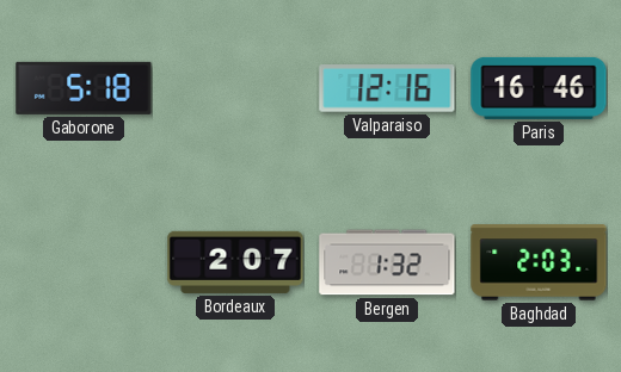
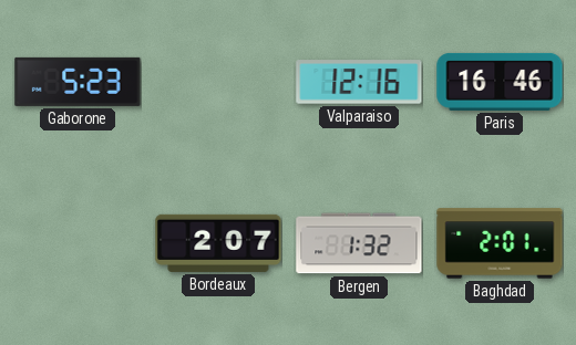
Gaborone: 5:18 -> 5:23
Baghdad: 2:03 -> 2:01
